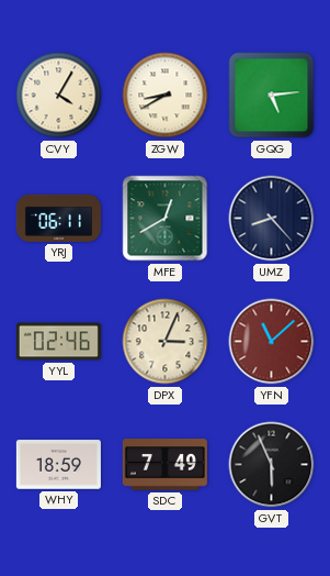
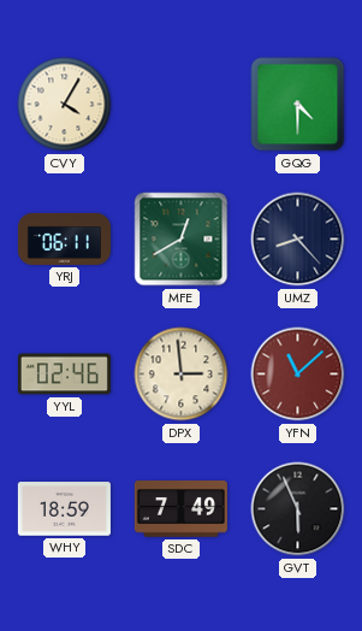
ZGW: 8:40 -> none
GQG: 5:14 -> 4:30
DPX: 3:04 -> 2:59
